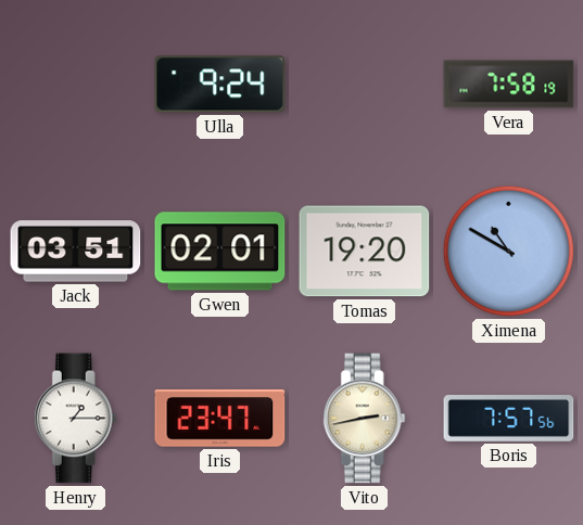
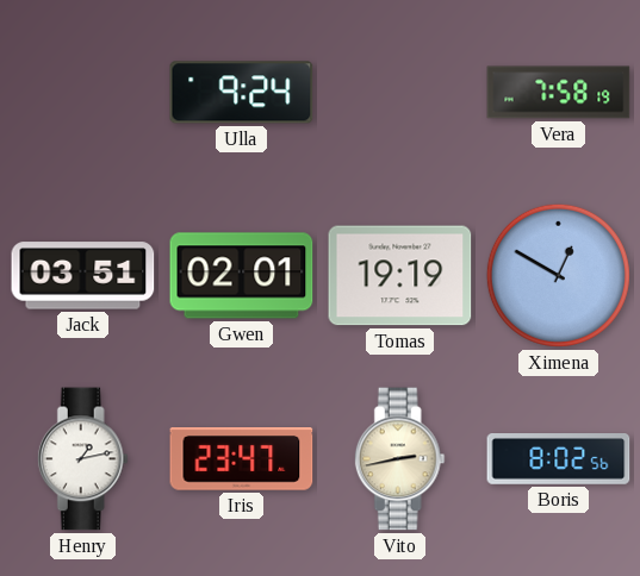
Tomas: 19:20 -> 19:19
Ximena: 10:50 -> 12:50
Henry: 1:15 -> 1:13
Boris: 7:57 -> 8:02
